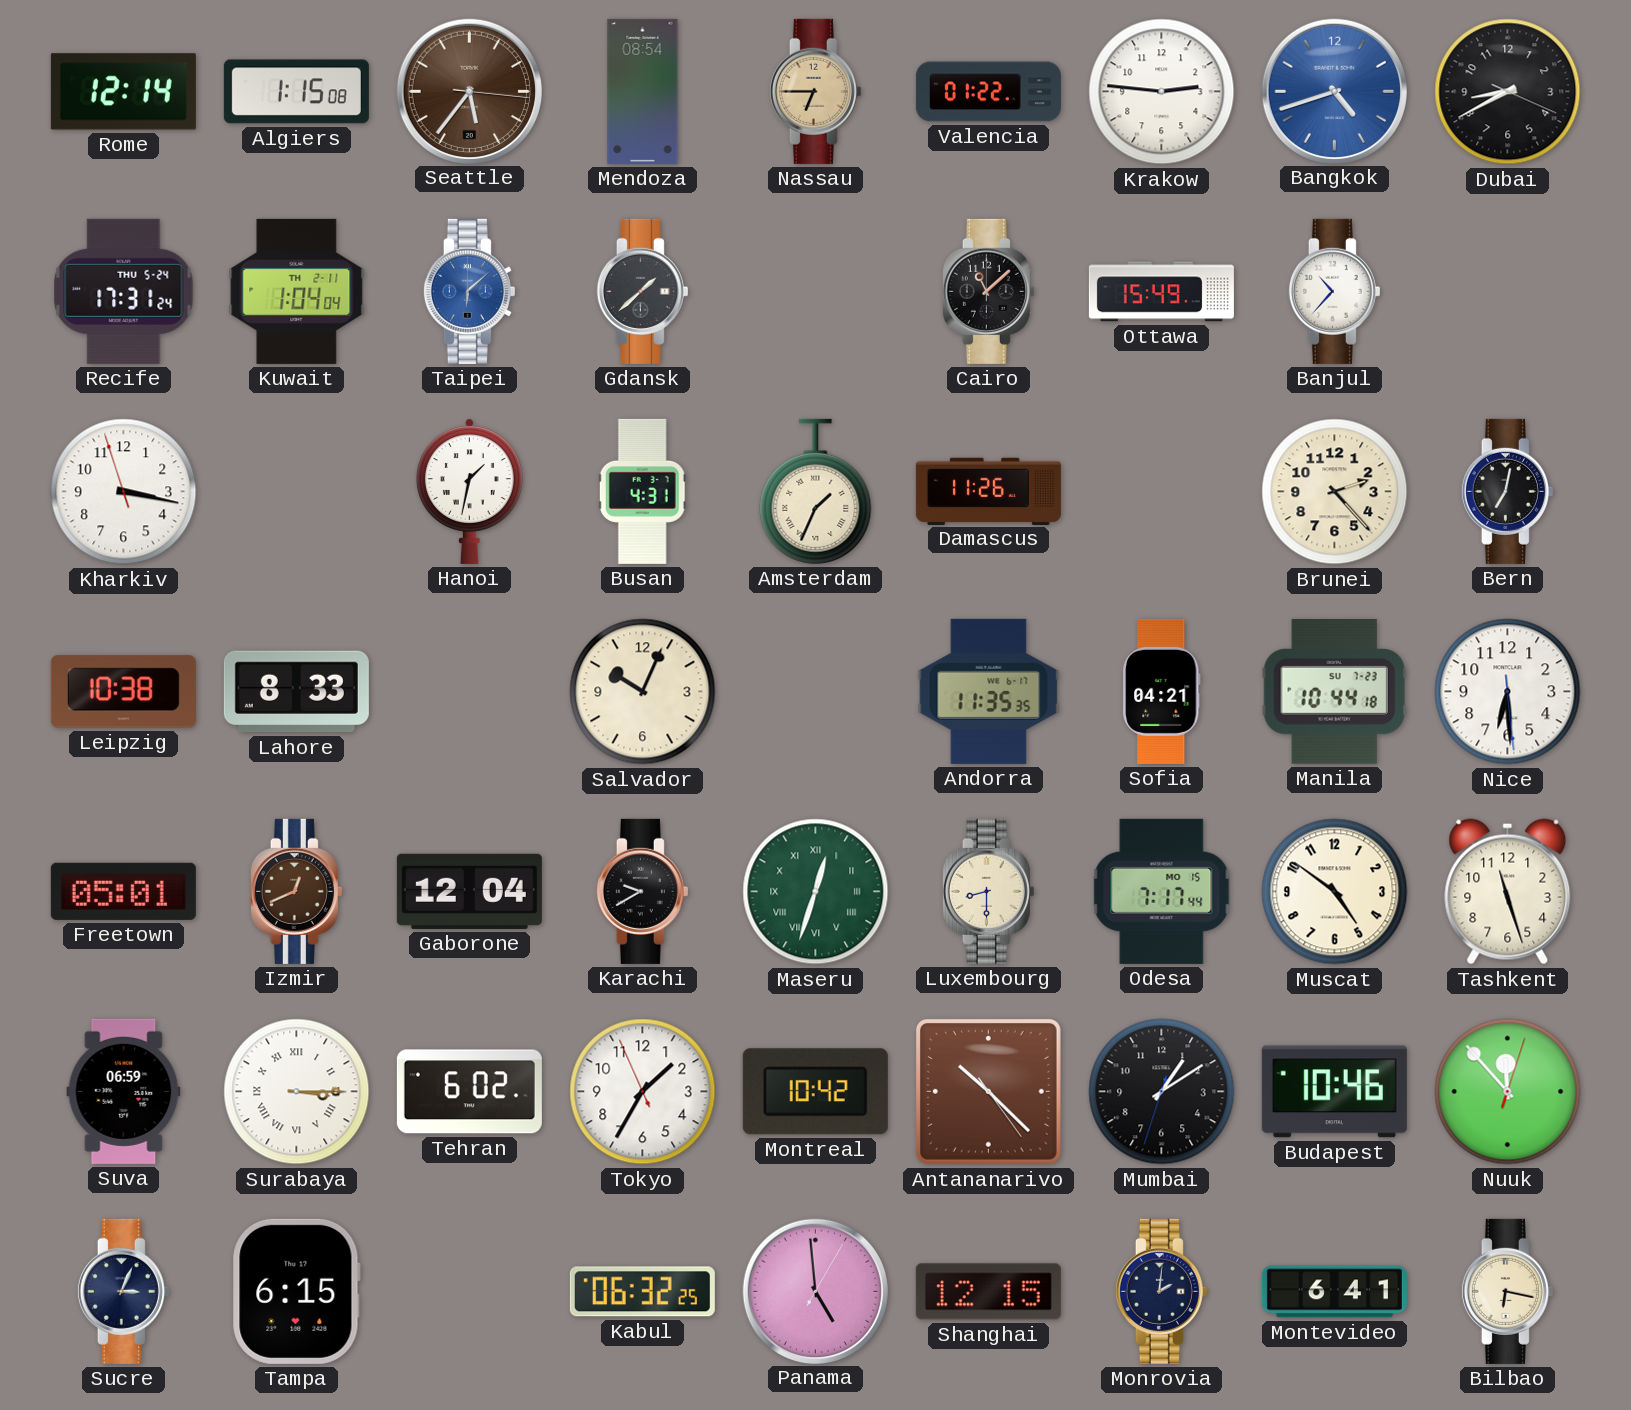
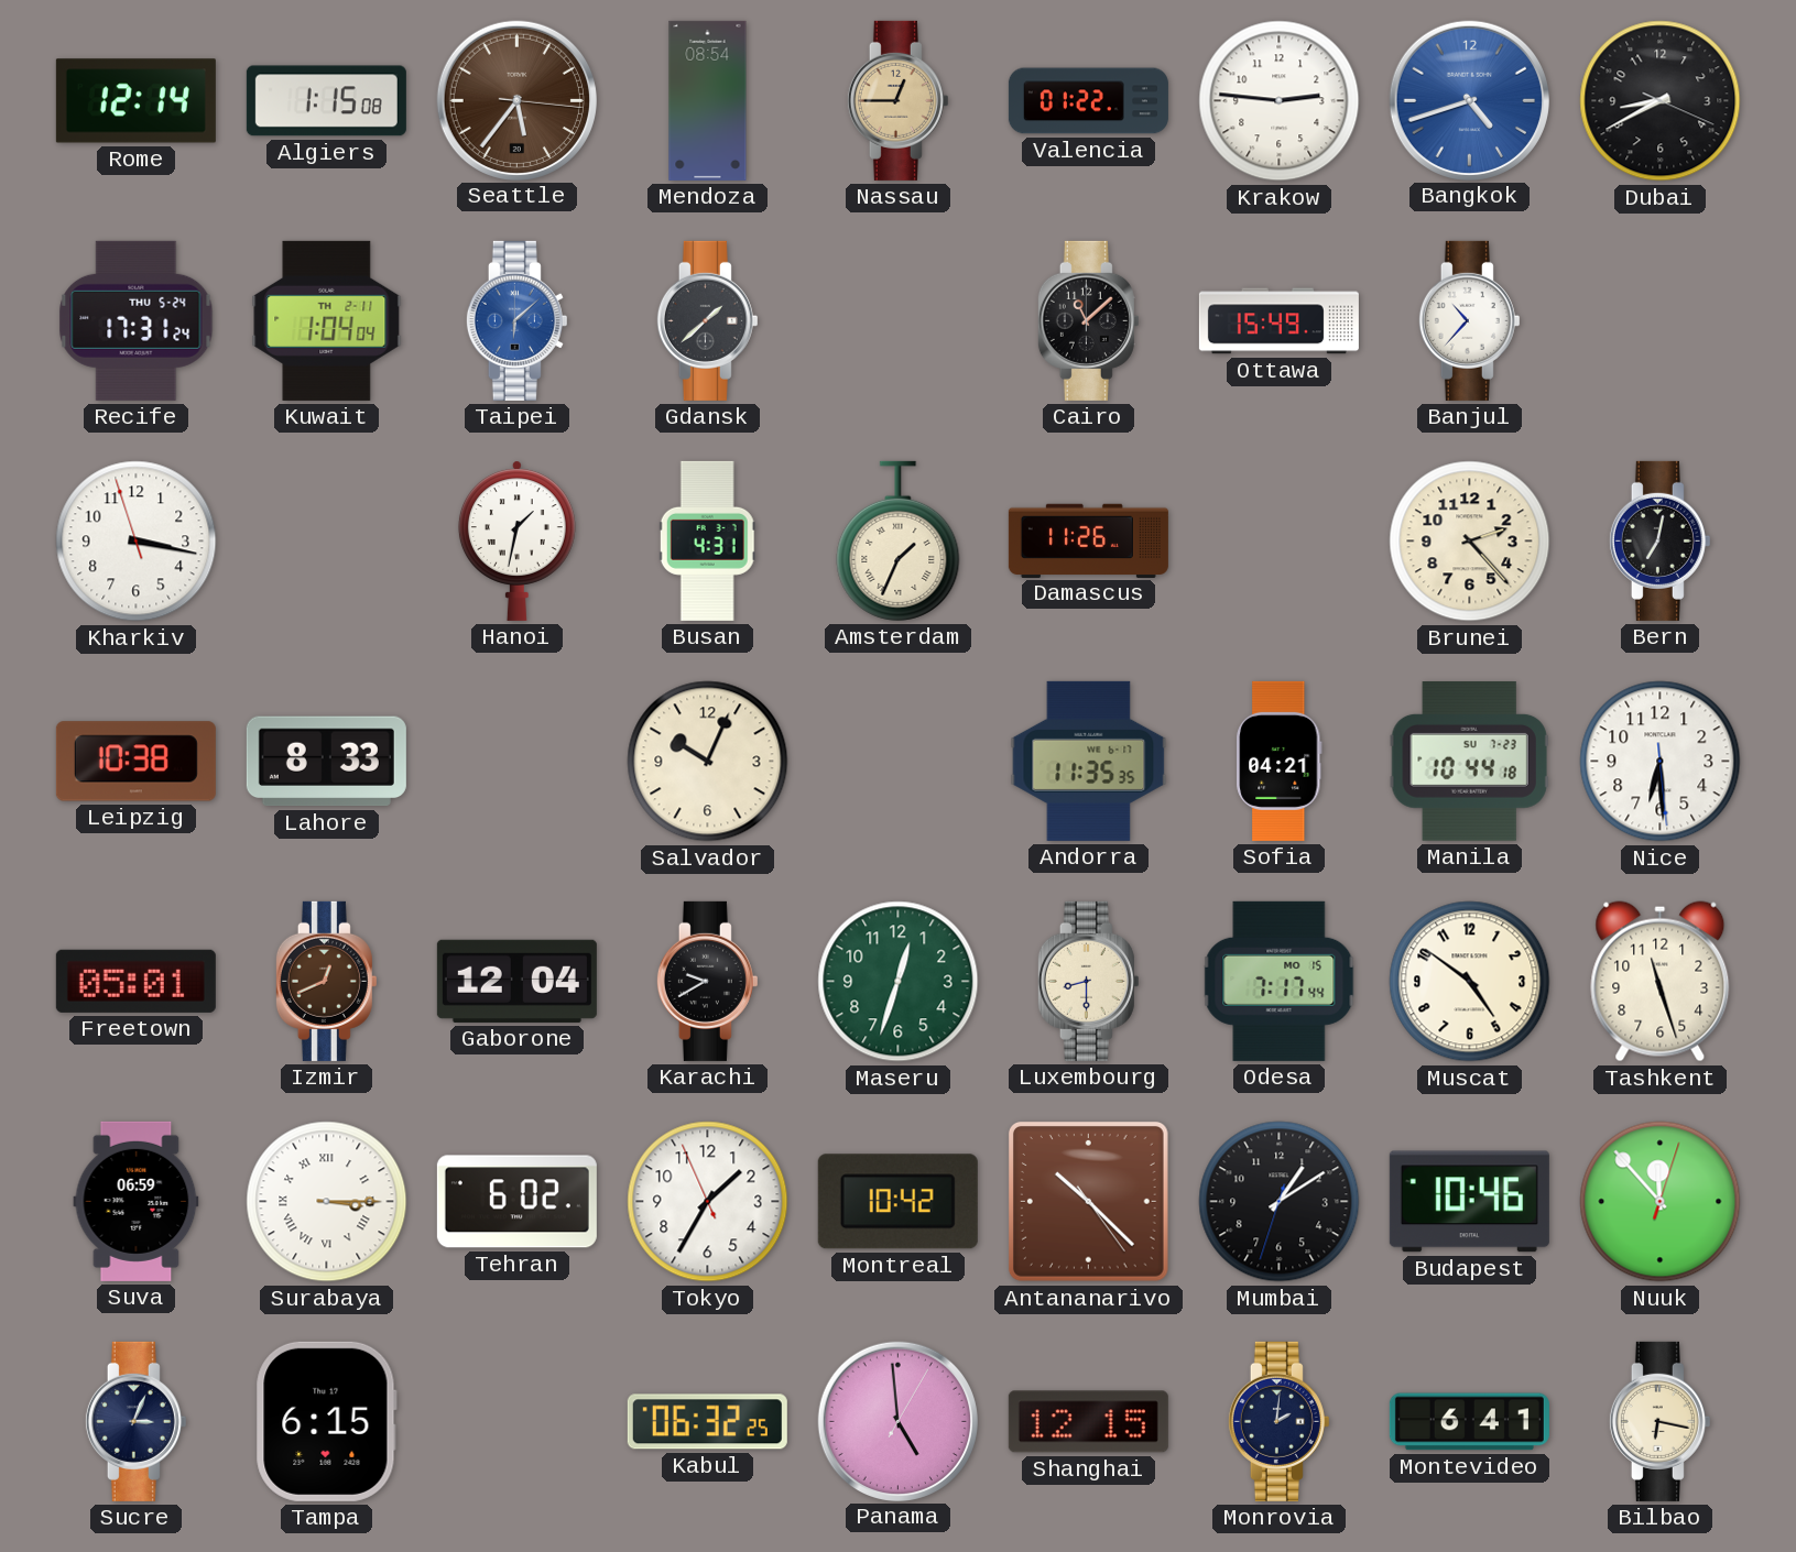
Nassau: 6:45 -> 12:45
Maseru numerals: Roman -> Arabic
